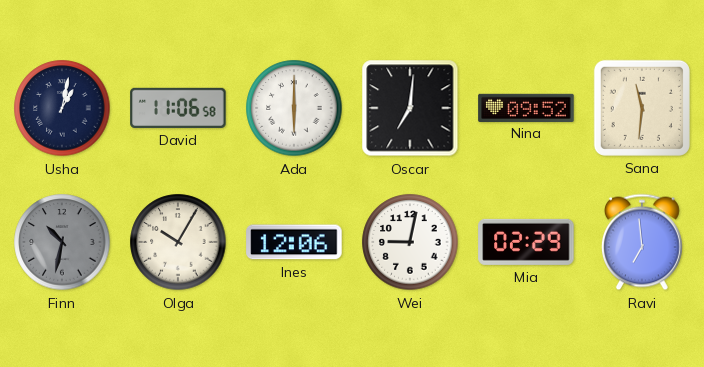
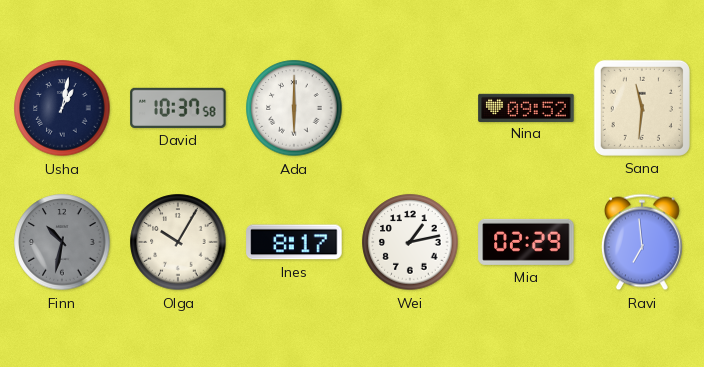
David: 11:06 -> 10:37
Oscar: 7:01 -> none
Ines: 12:06 -> 8:17
Wei: 9:02 -> 1:13
